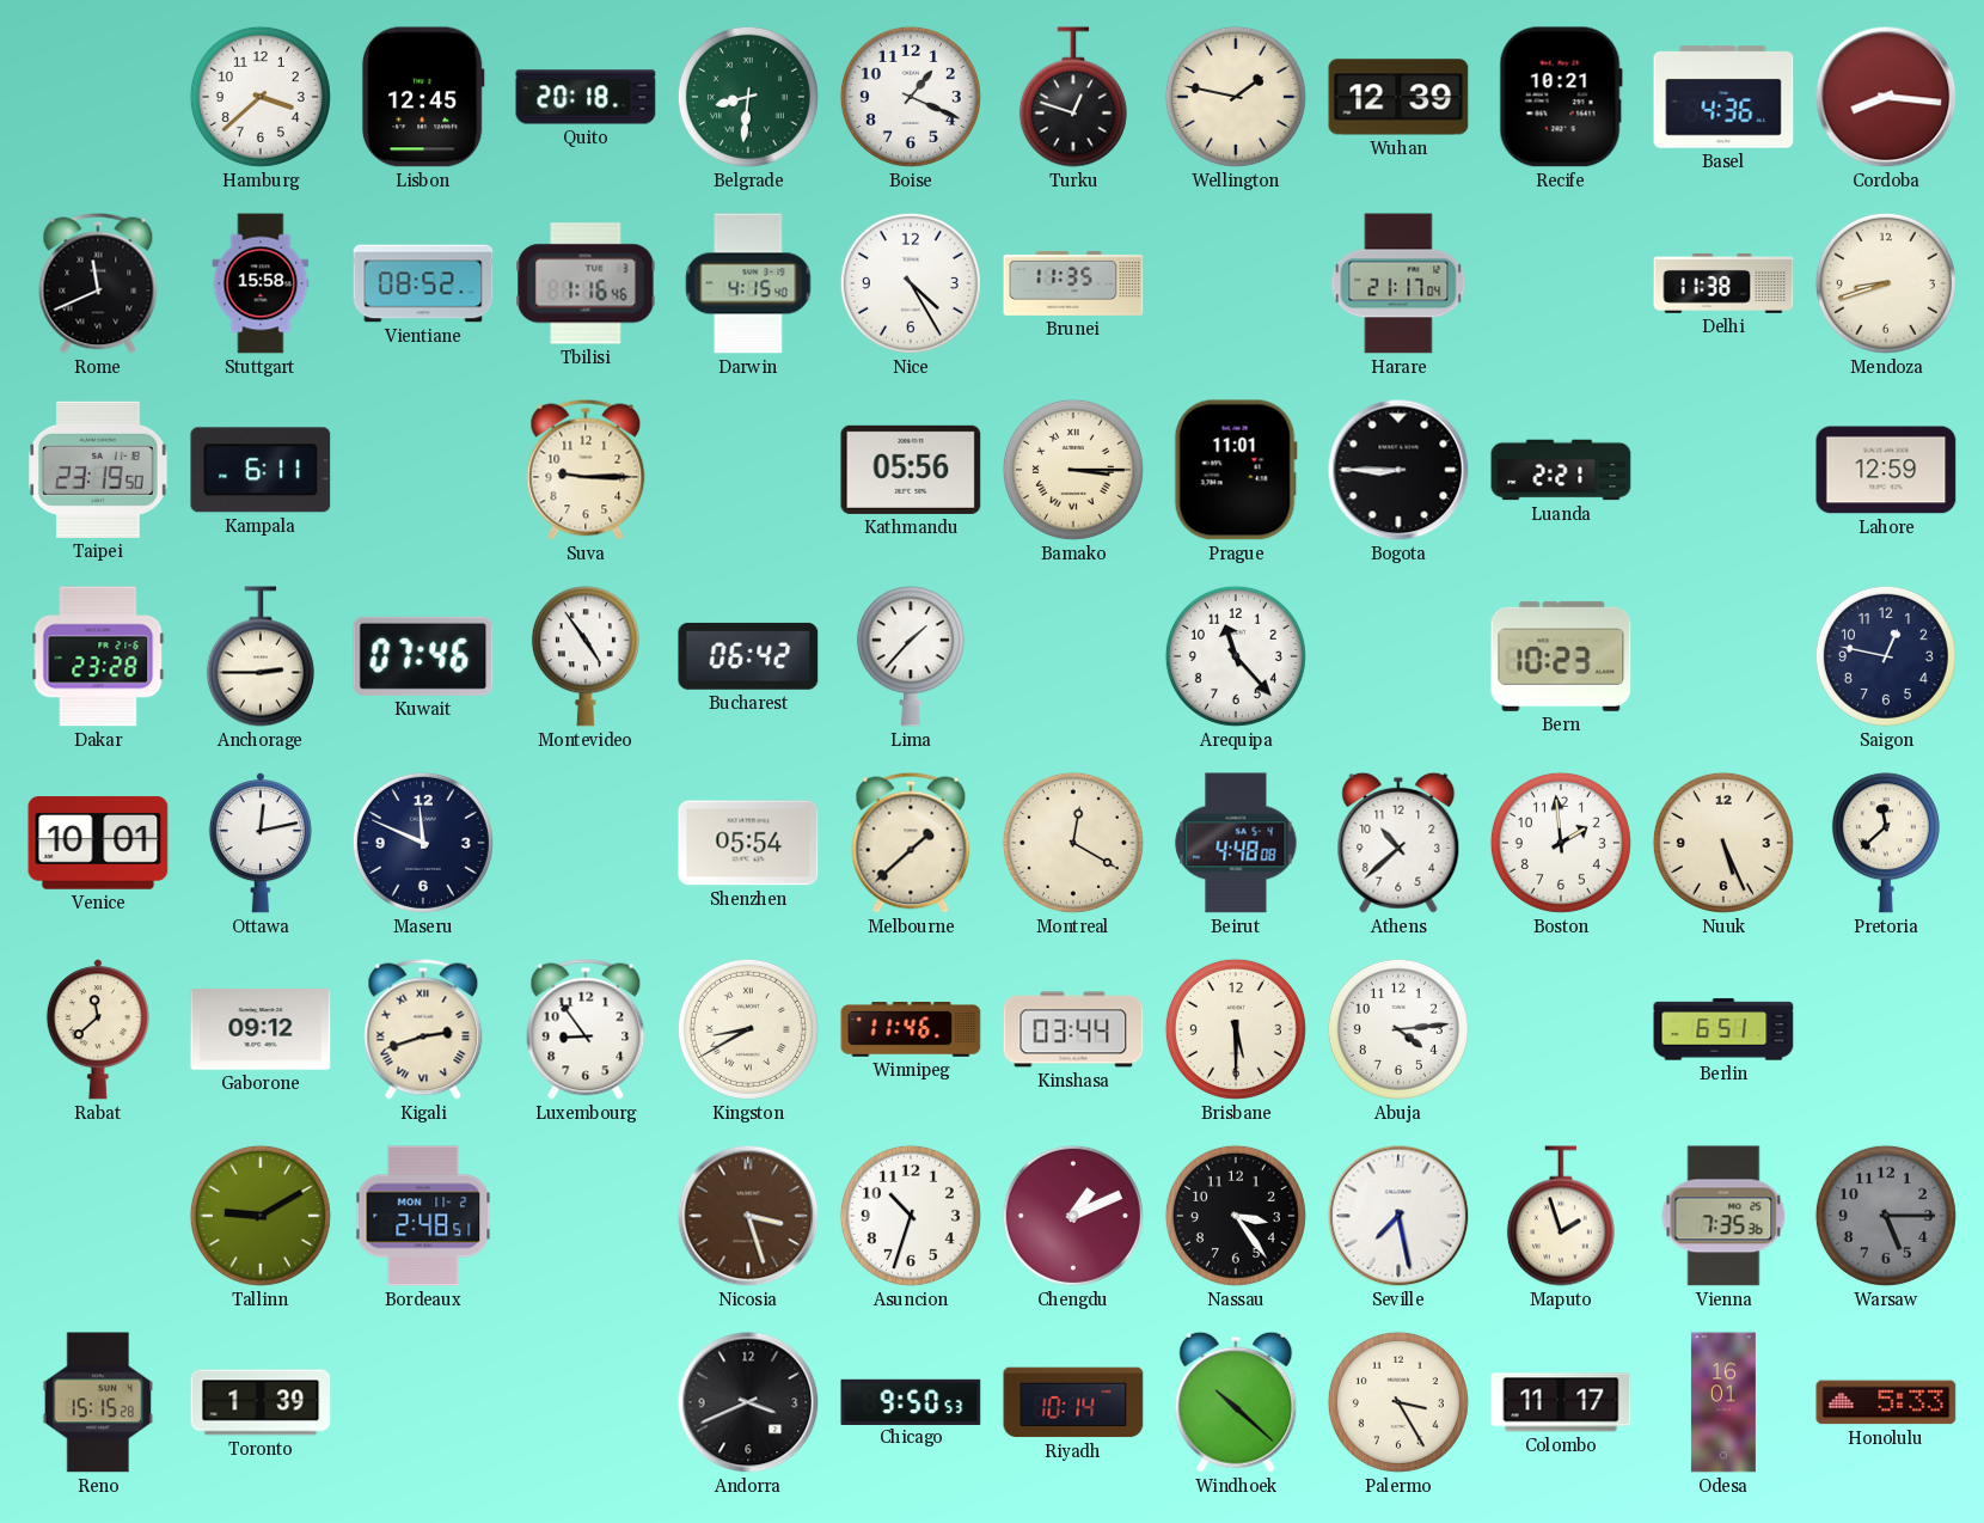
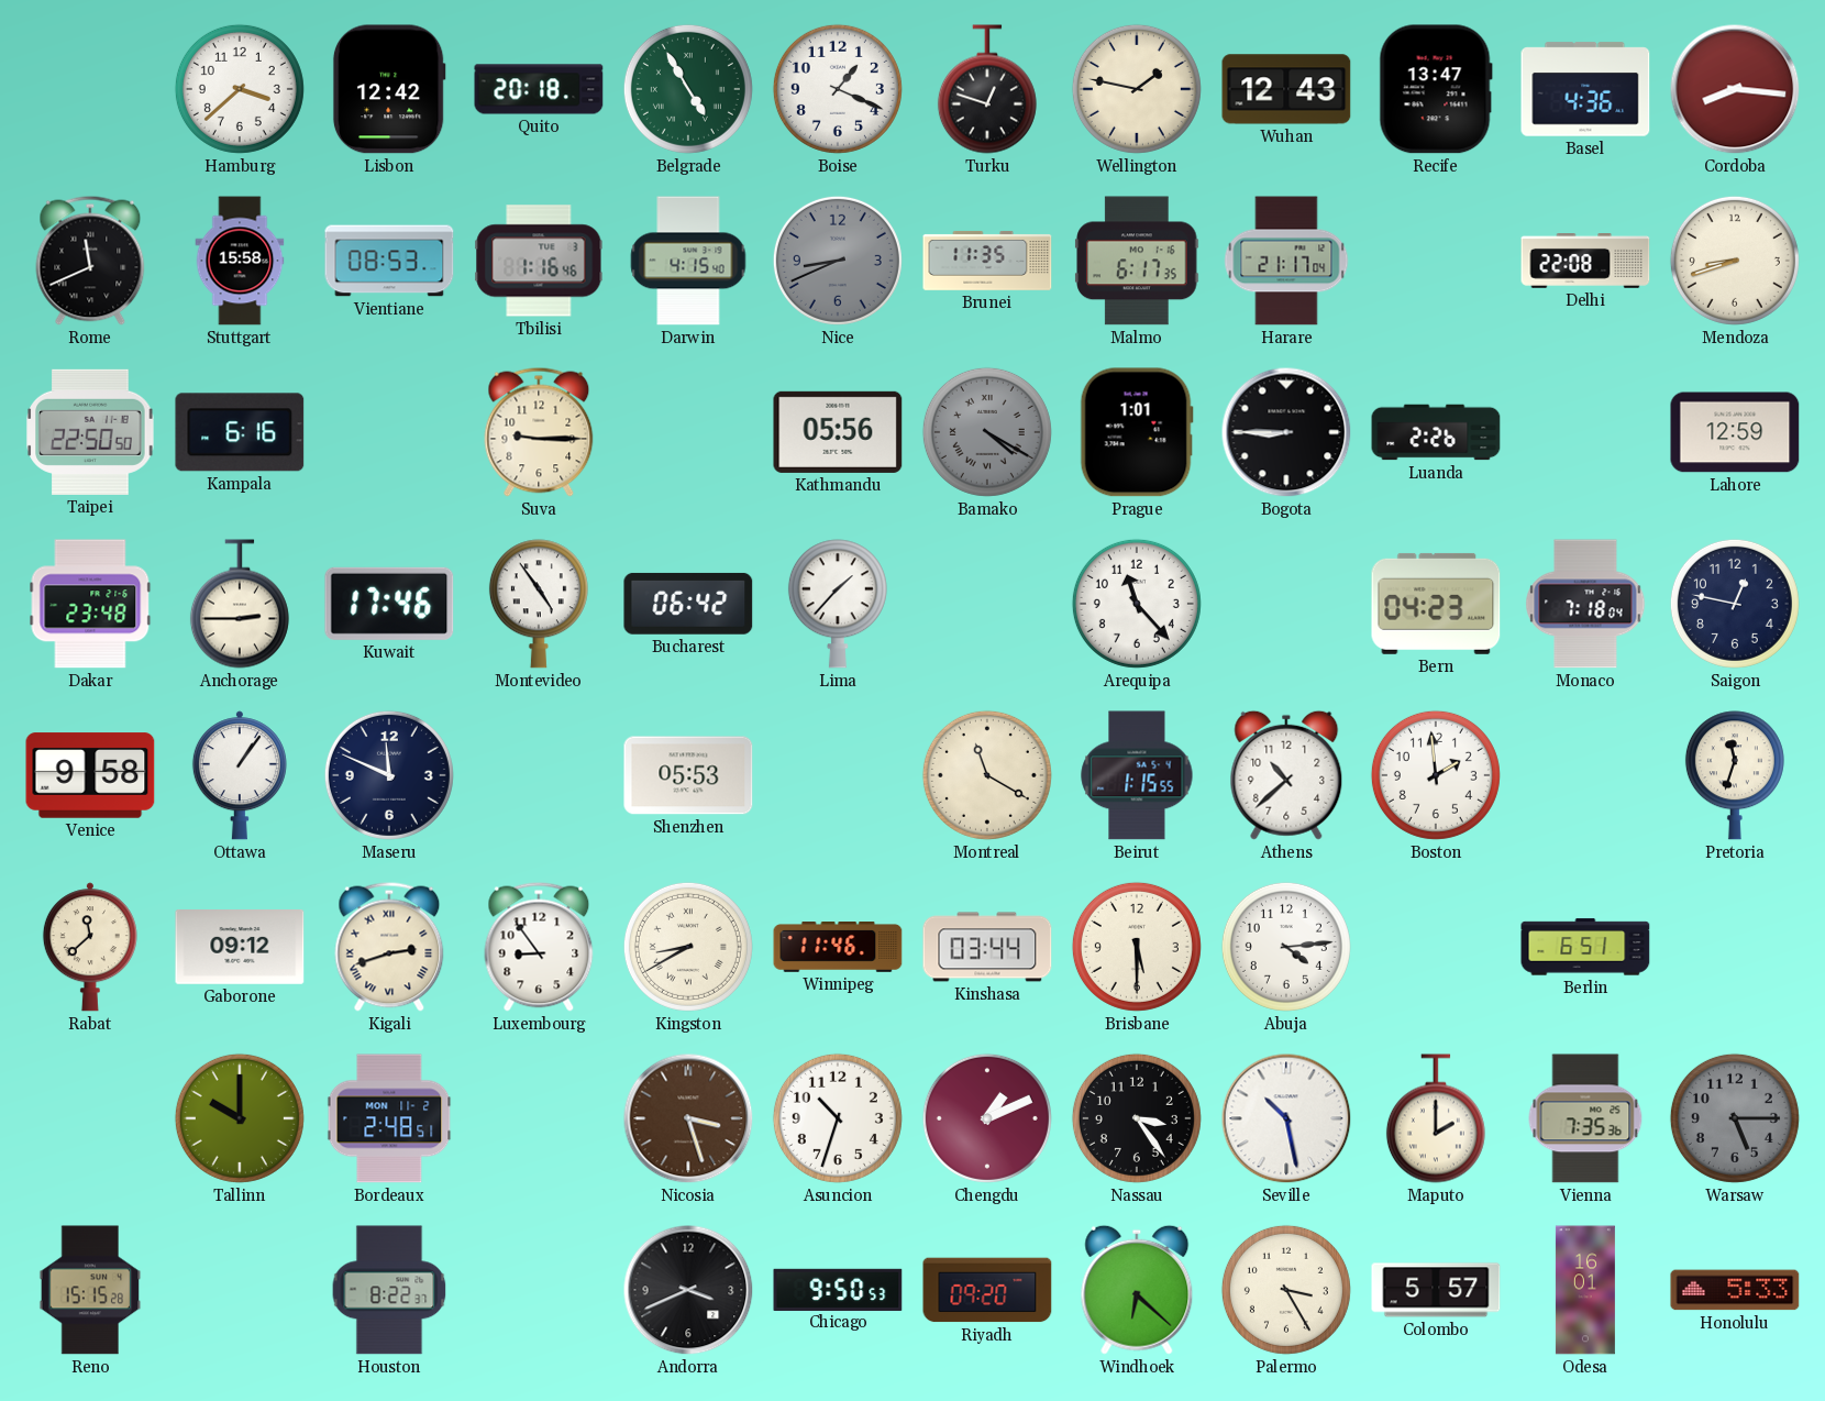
Lisbon: 12:45 -> 12:42
Belgrade: 8:31 -> 4:55
Wuhan: 12:39 -> 12:43
Recife: 10:21 -> 13:47
Vientiane: 08:52 -> 08:53
Nice: 4:25 -> 8:41
Nice dial: white -> grey
Malmo: none -> 6:17
Delhi: 11:38 -> 22:08
Taipei: 23:19 -> 22:50
Kampala: 6:11 -> 6:16
Bamako: 3:15 -> 4:20
Bamako dial: cream -> grey
Prague: 11:01 -> 1:01
Luanda: 2:21 -> 2:26
Dakar: 23:28 -> 23:48
Kuwait: 07:46 -> 17:46
Bern: 10:23 -> 04:23
Monaco: none -> 7:18
Venice: 10:01 -> 9:58
Ottawa: 12:13 -> 1:06
Shenzhen: 05:54 -> 05:53
Melbourne: 1:38 -> none
Montreal: 12:20 -> 11:20
Beirut: 4:48 -> 1:15
Nuuk: 5:26 -> none
Pretoria: 11:38 -> 11:33
Tallinn: 9:10 -> 10:00
Seville: 7:28 -> 10:28
Maputo: 1:57 -> 2:00
Toronto: 1:39 -> none
Houston: none -> 8:22
Riyadh: 10:14 -> 09:20
Windhoek: 10:22 -> 6:22
Colombo: 11:17 -> 5:57
